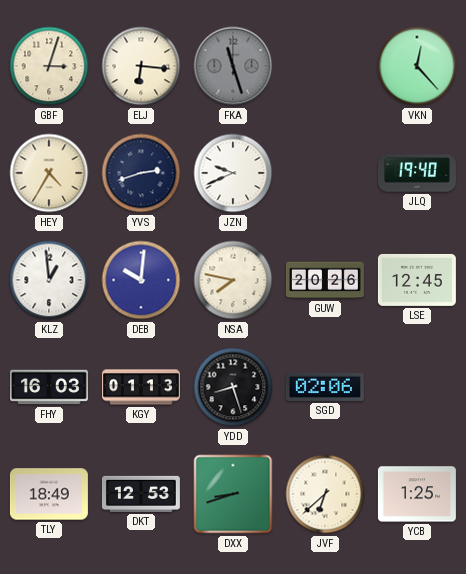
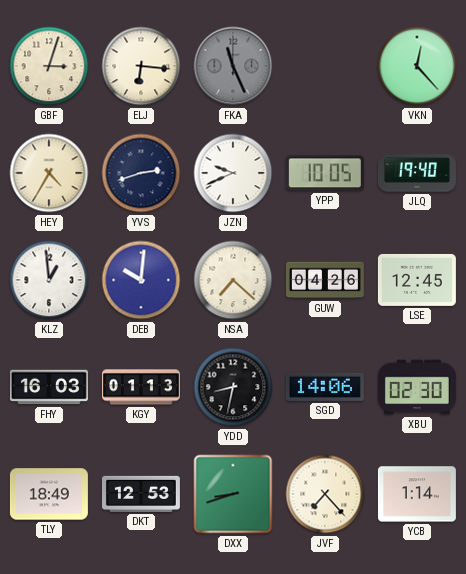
FKA: 11:27 -> 11:26
YPP: none -> 10:05
NSA: 7:47 -> 7:22
GUW: 20:26 -> 04:26
YDD: 8:27 -> 8:32
SGD: 02:06 -> 14:06
XBU: none -> 02:30
JVF: 6:38 -> 7:23
YCB: 1:25 -> 1:14
